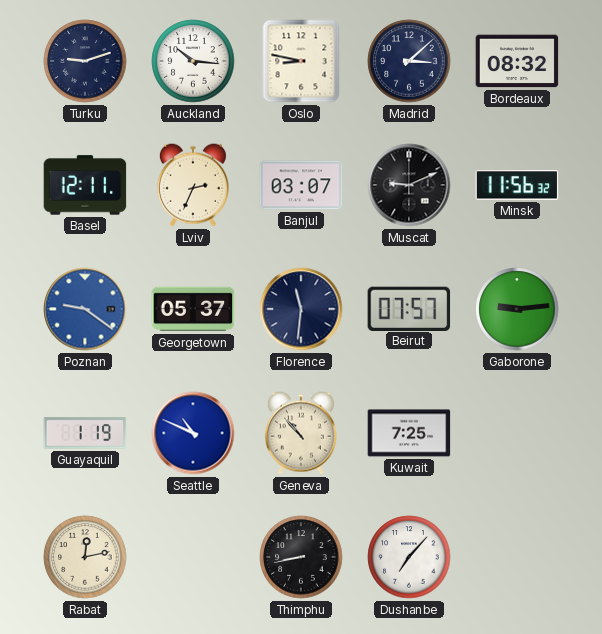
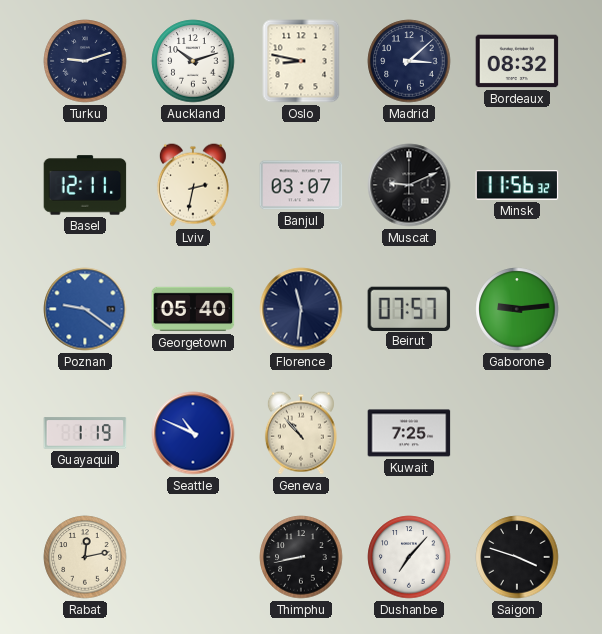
Auckland: 10:16 -> 10:12
Lviv: 2:34 -> 2:32
Georgetown: 05:37 -> 05:40
Saigon: none -> 3:48
